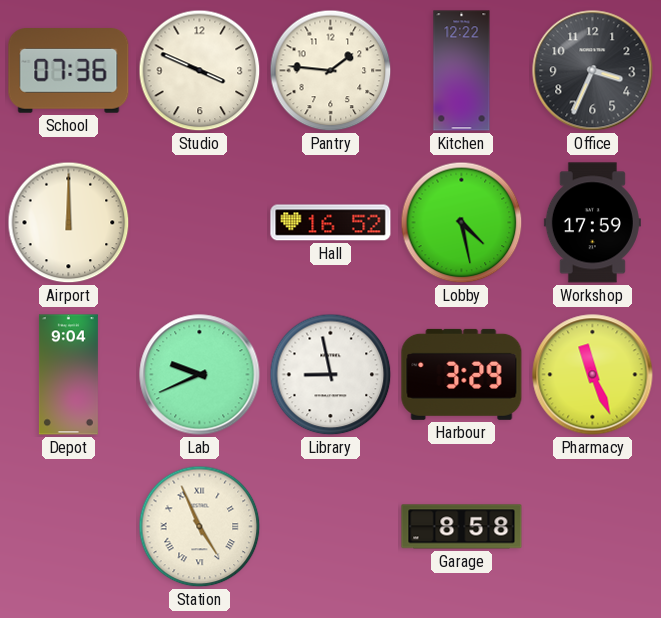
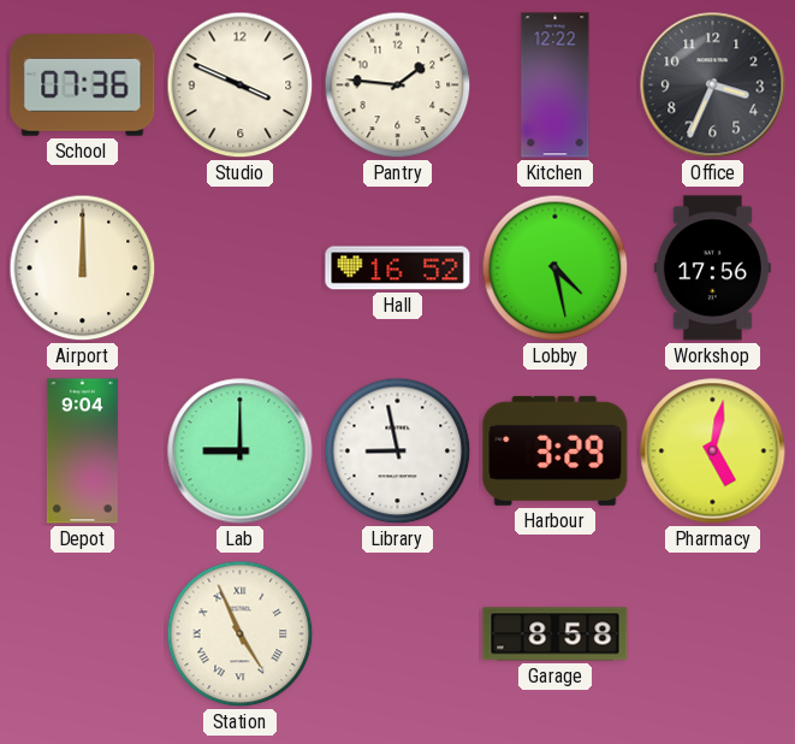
Workshop: 17:59 -> 17:56
Lab: 9:41 -> 9:00
Pharmacy: 11:26 -> 5:02
